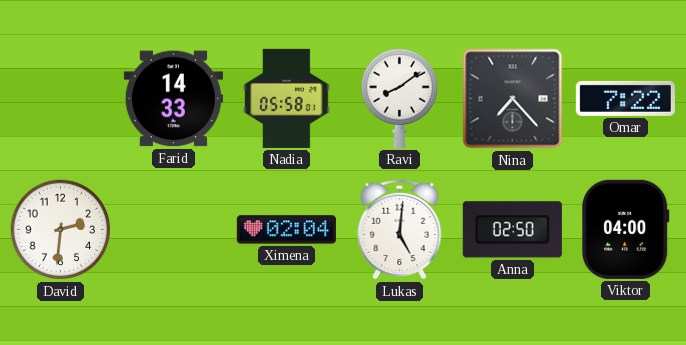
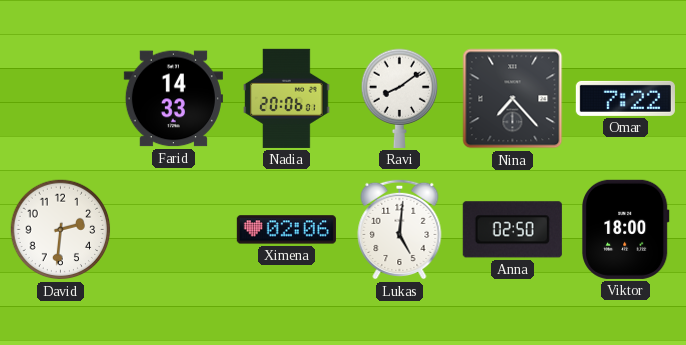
Nadia: 05:58 -> 20:06
Ximena: 02:04 -> 02:06
Viktor: 04:00 -> 18:00
